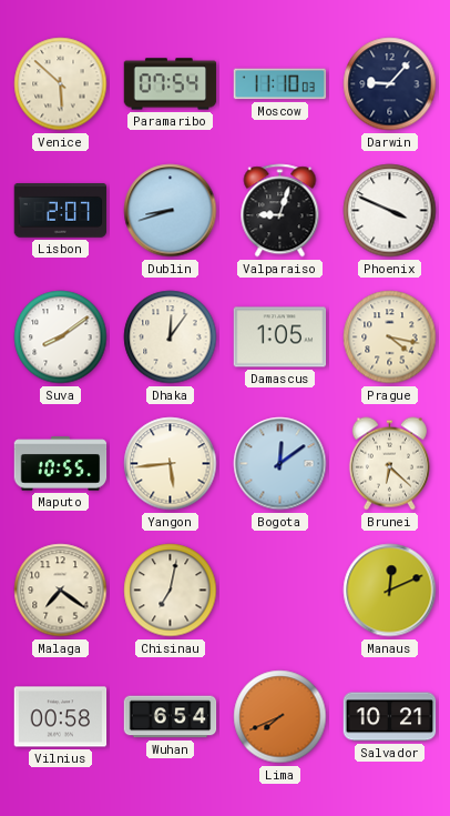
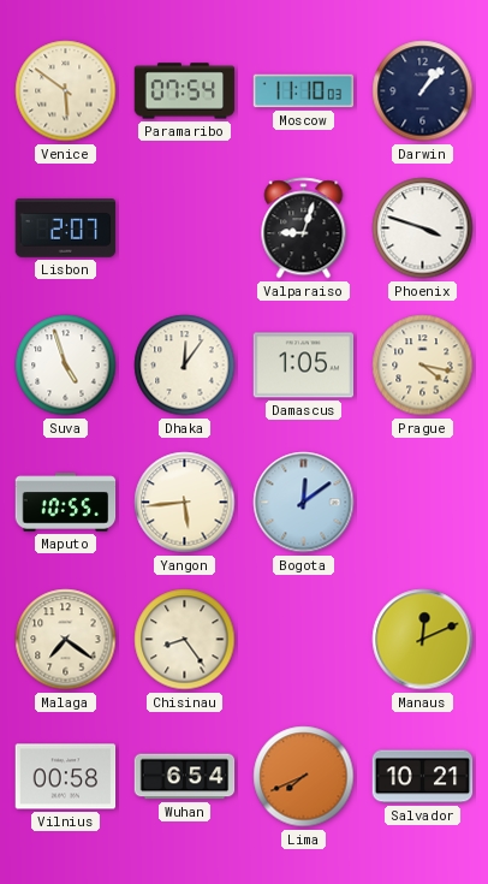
Venice: 5:52 -> 5:51
Darwin: 9:07 -> 1:07
Dublin: 8:42 -> none
Phoenix: 3:49 -> 3:48
Suva: 8:09 -> 4:57
Brunei: 6:22 -> none
Chisinau: 7:02 -> 8:24
